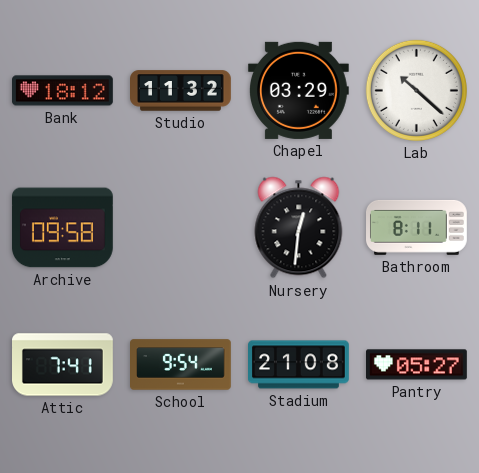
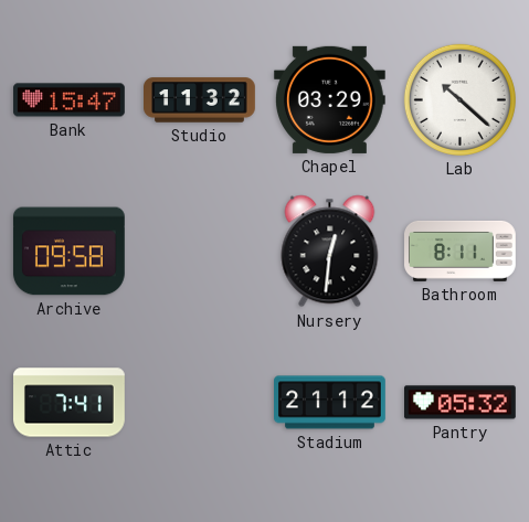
Bank: 18:12 -> 15:47
School: 9:54 -> none
Stadium: 21:08 -> 21:12
Pantry: 05:27 -> 05:32
